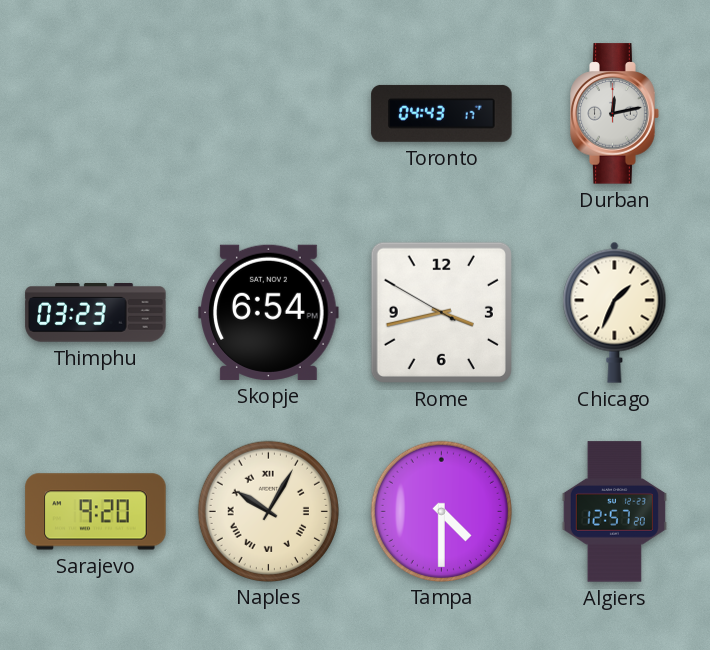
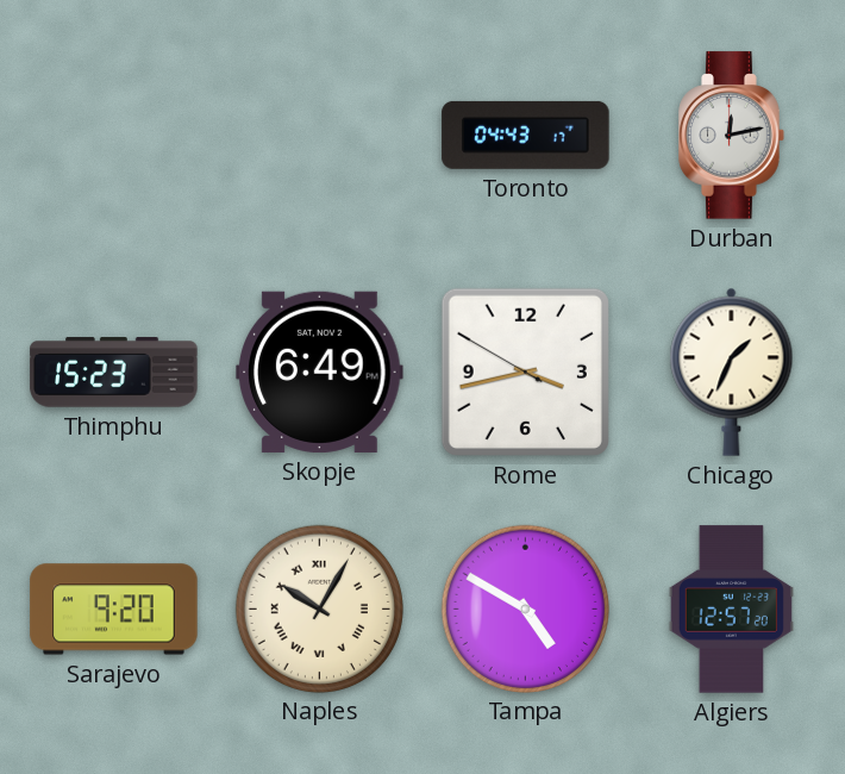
Thimphu: 03:23 -> 15:23
Skopje: 6:54 -> 6:49
Tampa: 4:30 -> 4:50
